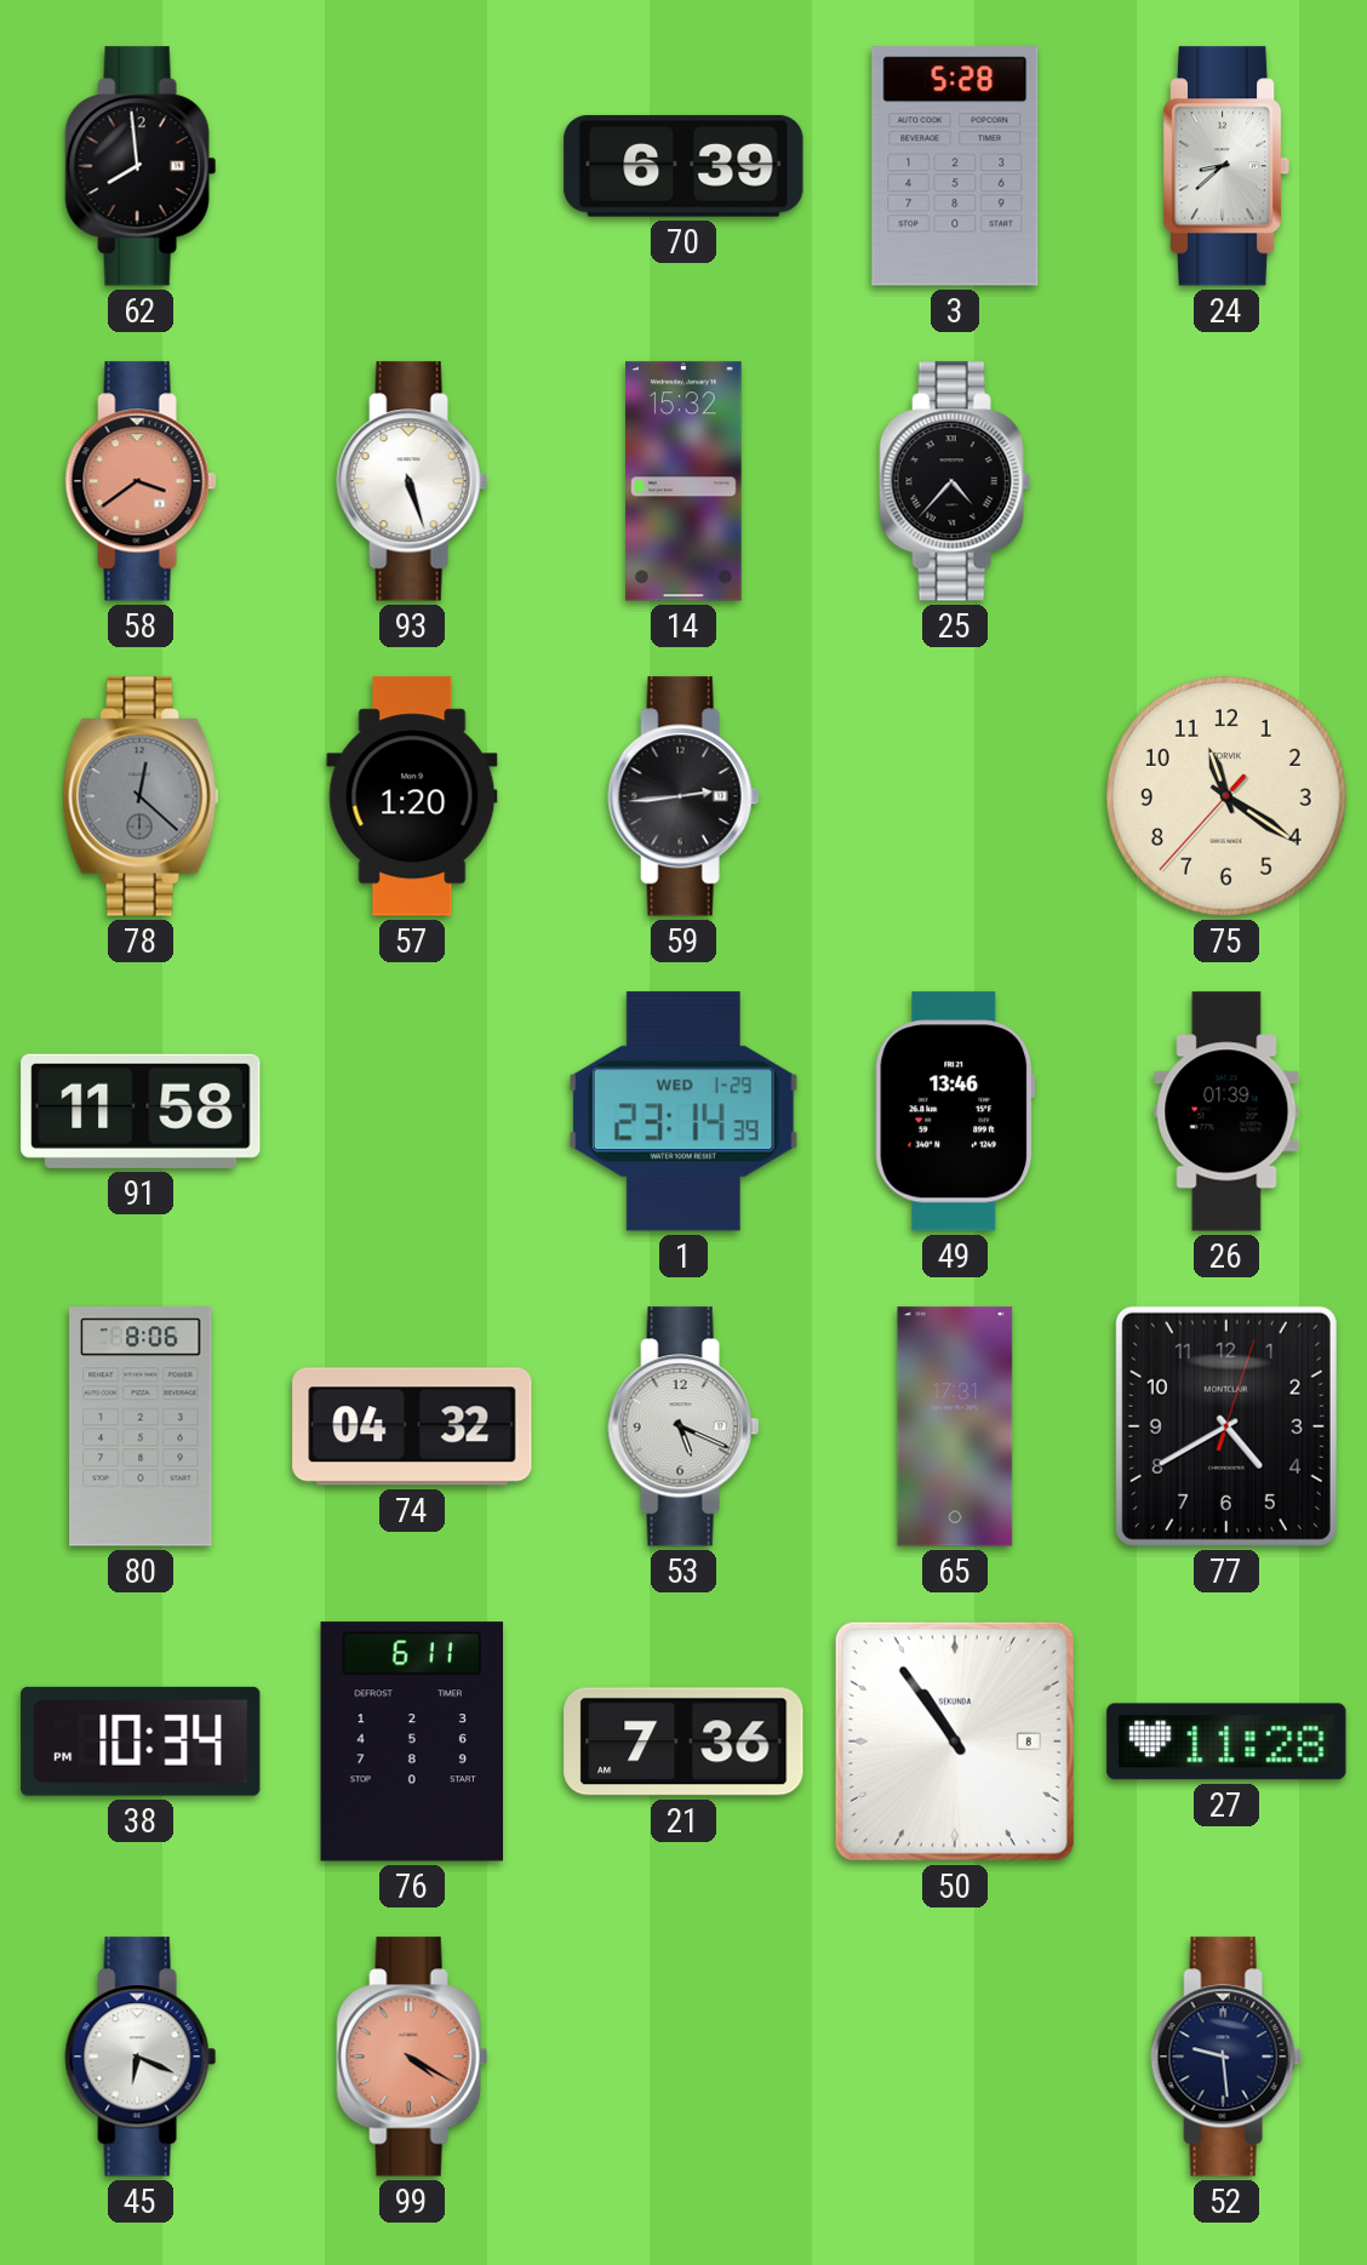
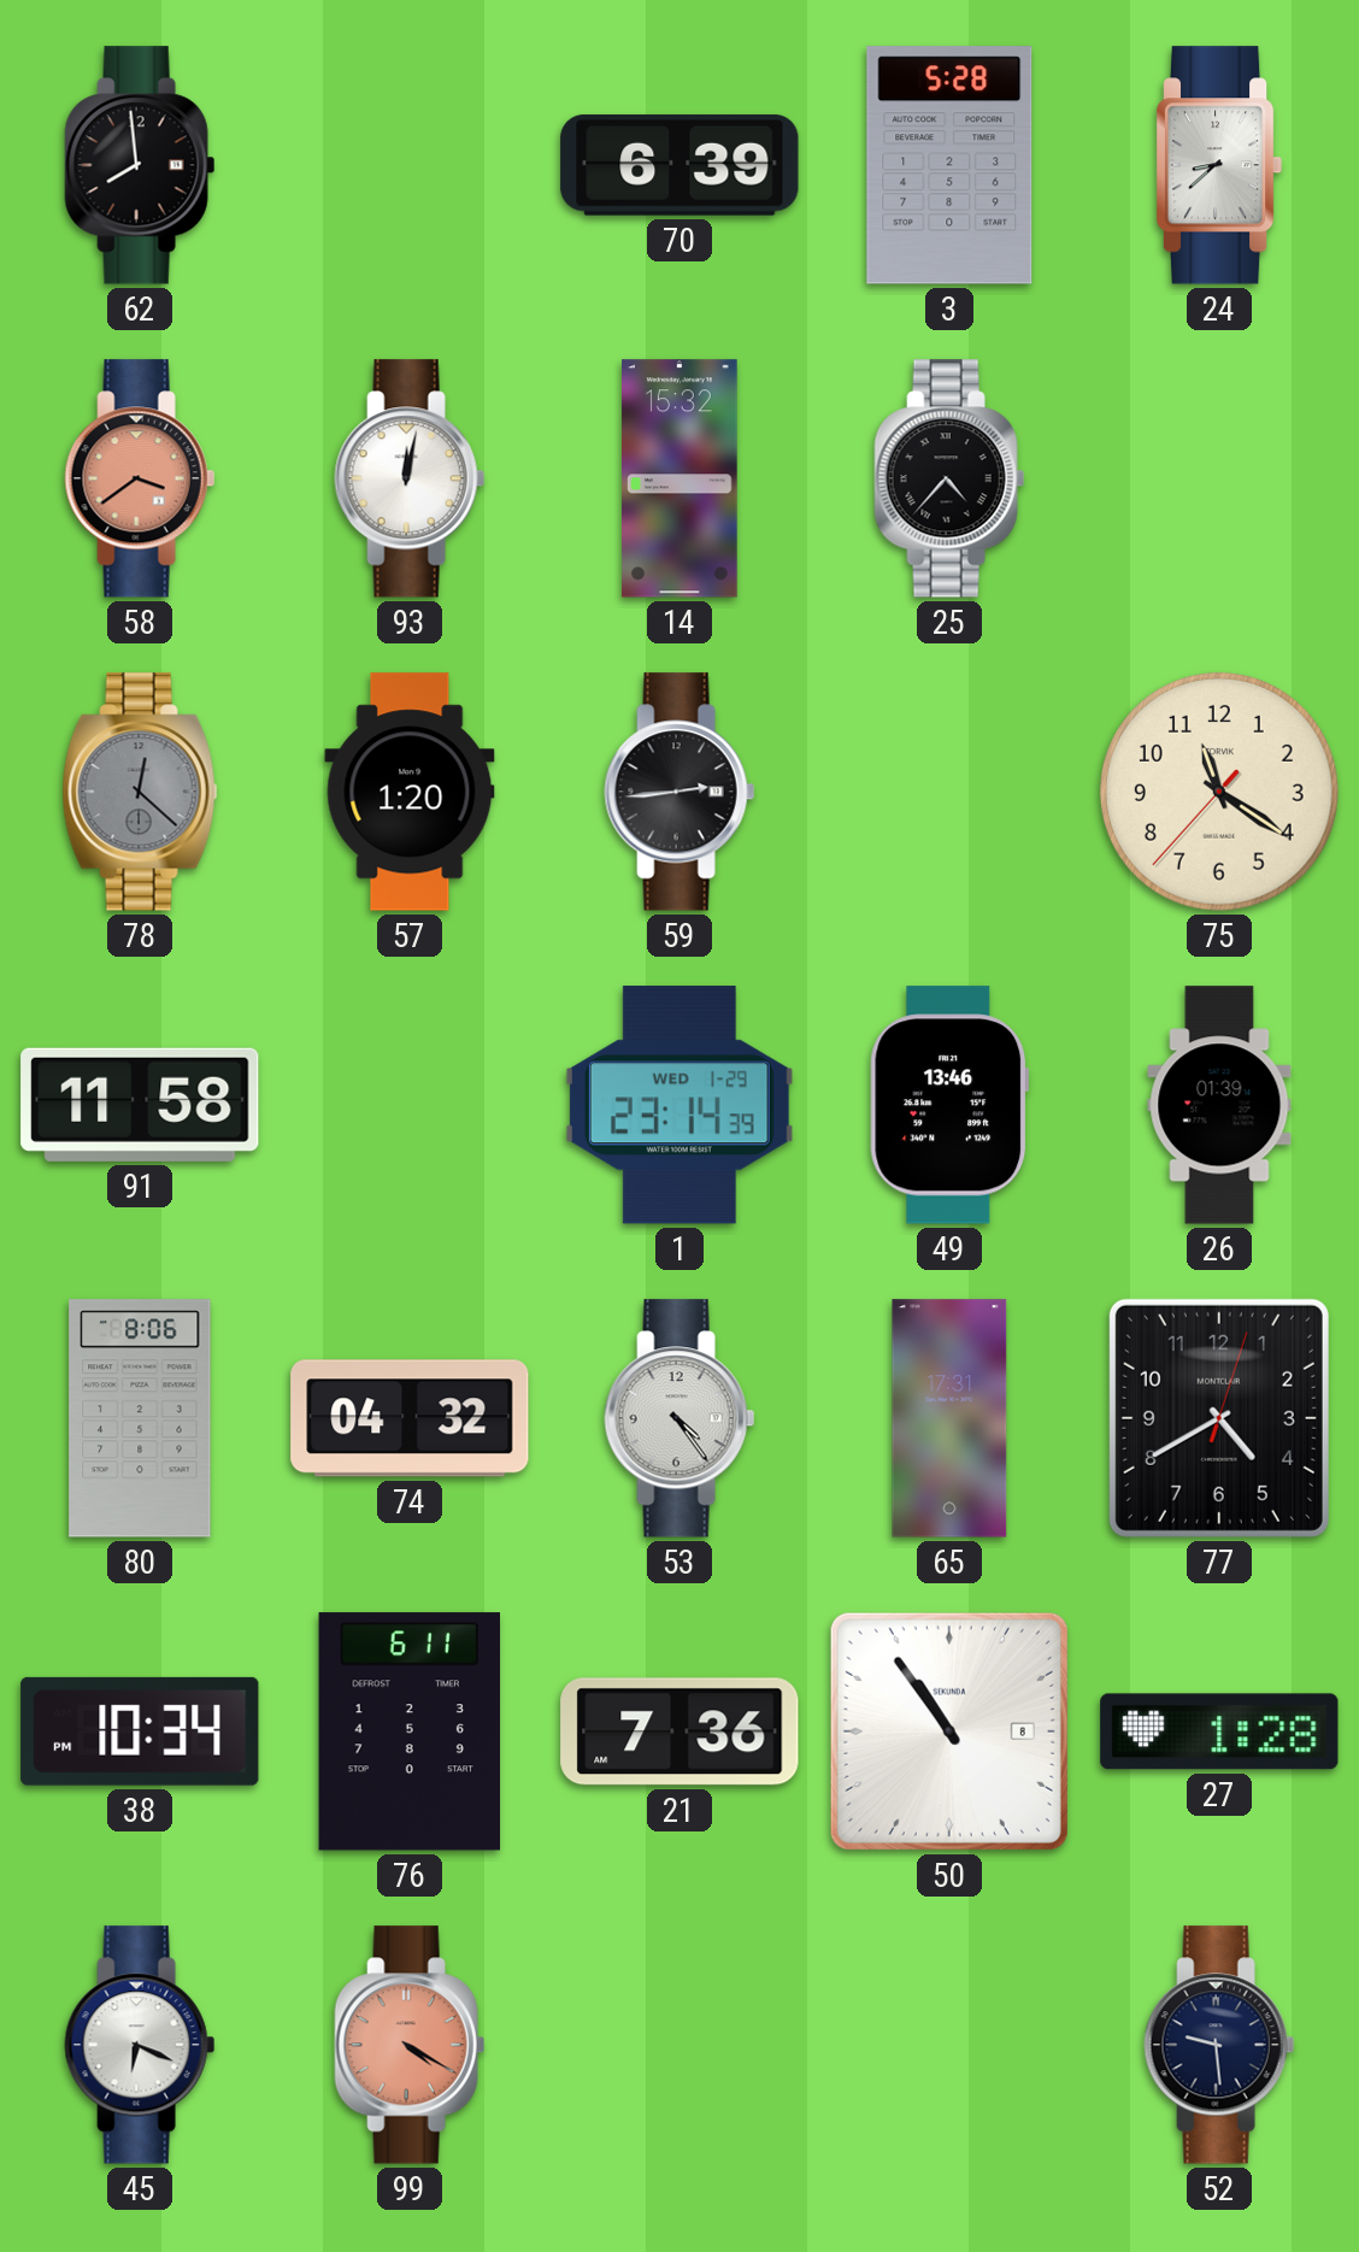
93: 5:27 -> 12:02
53: 5:19 -> 4:24
27: 11:28 -> 1:28
